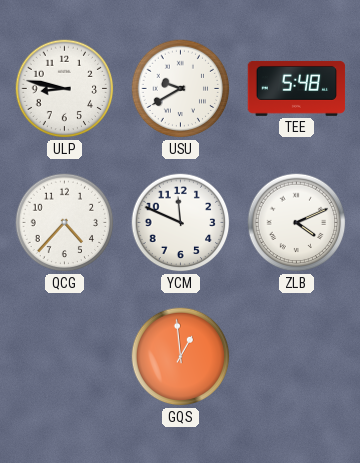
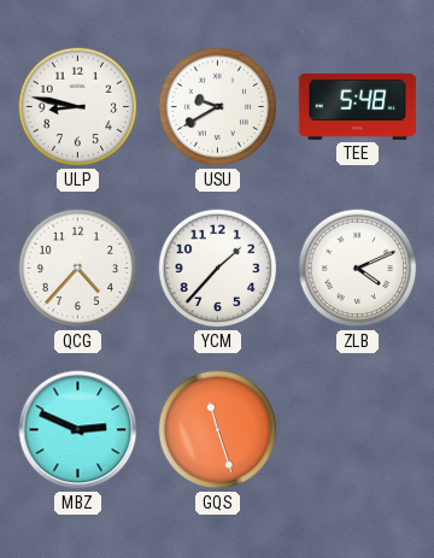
YCM: 11:49 -> 1:37
MBZ: none -> 2:49
GQS: 12:59 -> 11:27
